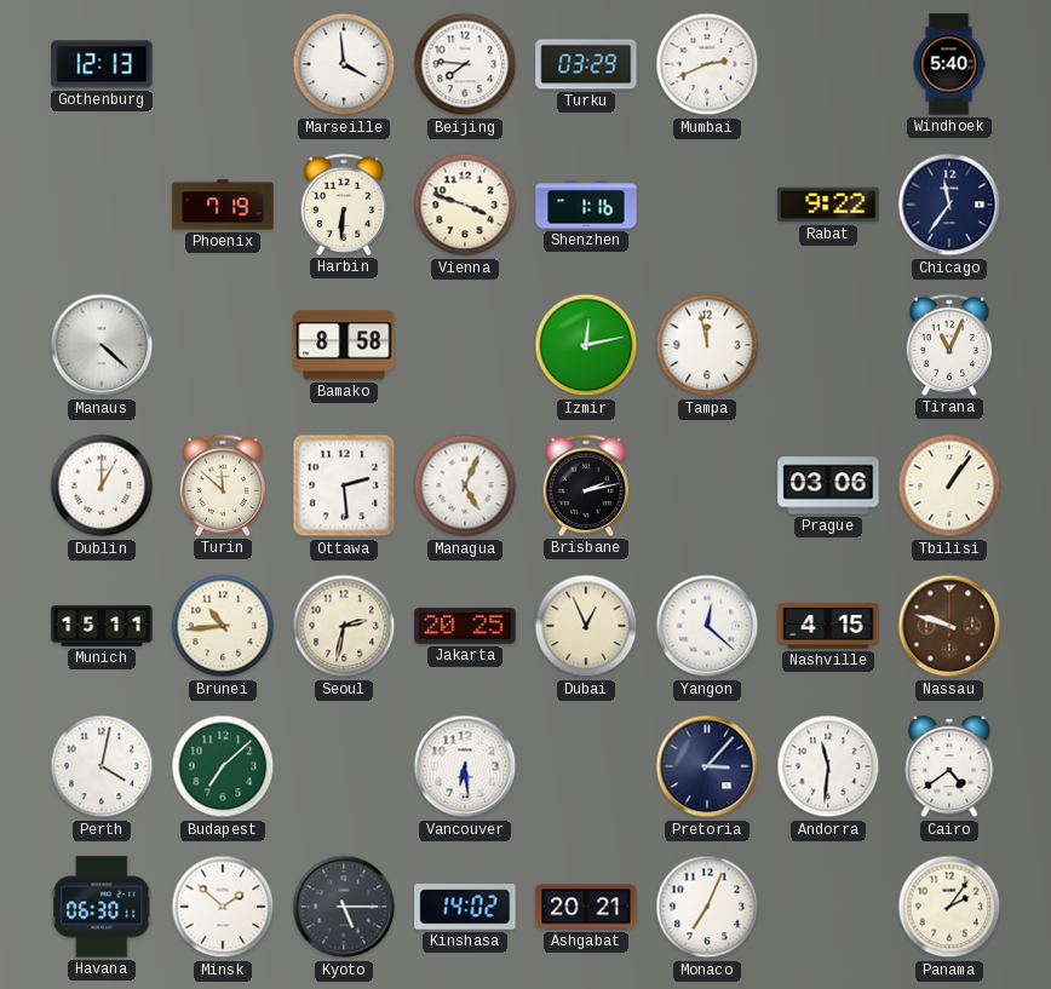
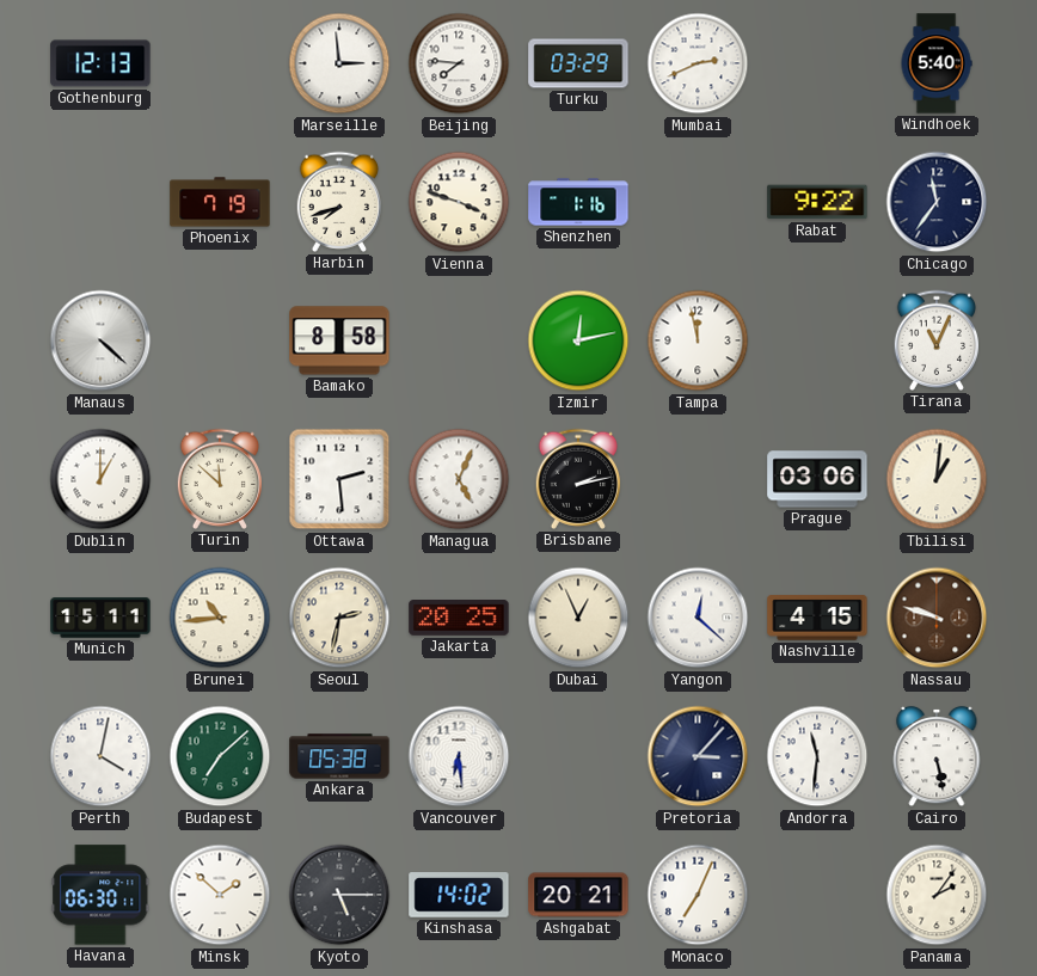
Marseille: 3:59 -> 2:59
Harbin: 6:31 -> 7:42
Tbilisi: 1:06 -> 1:01
Ankara: none -> 05:38
Cairo: 4:39 -> 5:28
